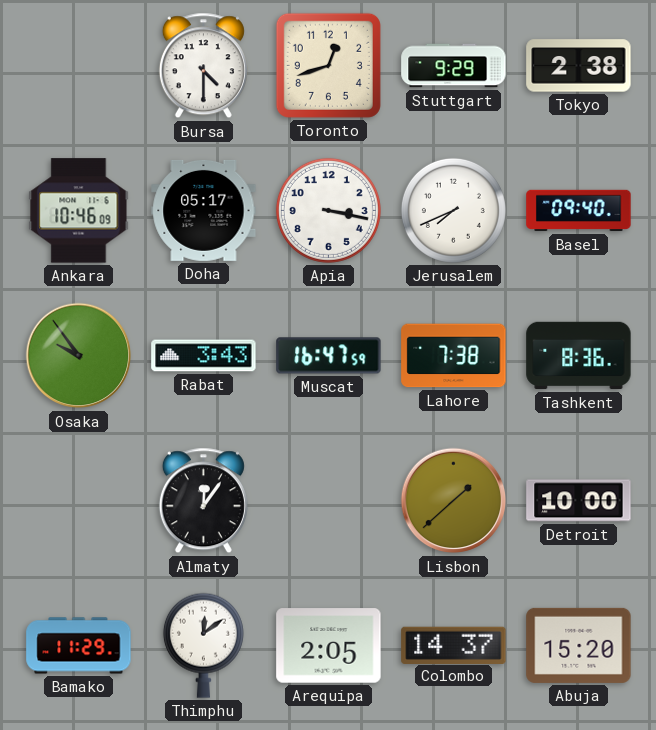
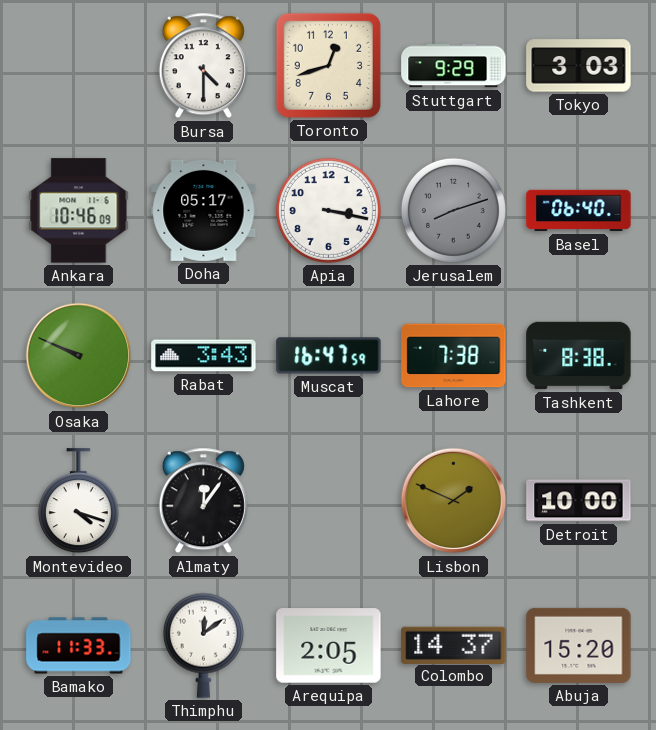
Tokyo: 2:38 -> 3:03
Jerusalem: 7:41 -> 8:12
Jerusalem dial: white -> grey
Basel: 09:40 -> 06:40
Osaka: 9:54 -> 9:49
Tashkent: 8:36 -> 8:38
Montevideo: none -> 4:18
Lisbon: 1:38 -> 1:49
Bamako: 11:29 -> 11:33
